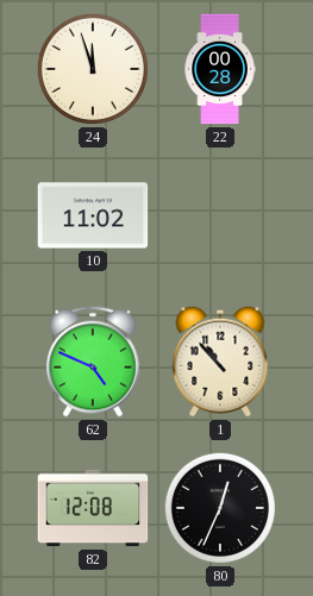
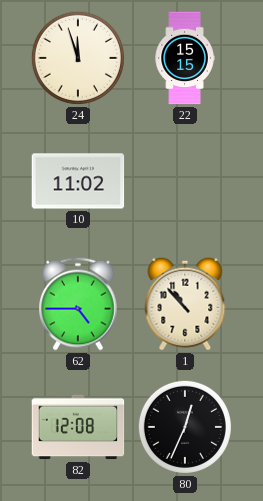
22: 00:28 -> 15:15
62: 4:49 -> 4:45
